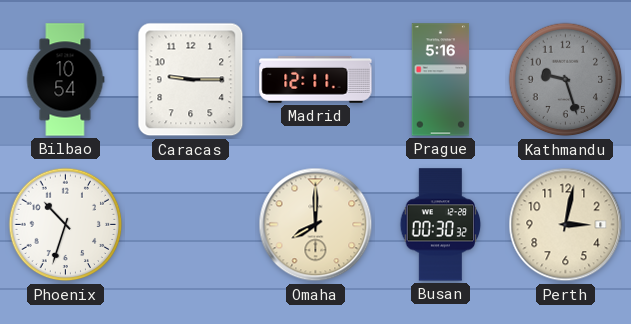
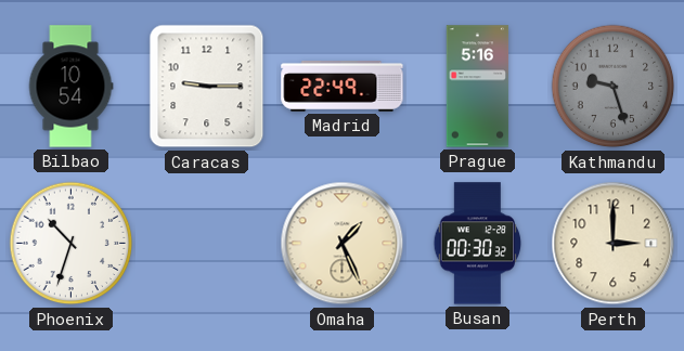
Madrid: 12:11 -> 22:49
Omaha: 8:00 -> 1:26
Perth: 3:02 -> 3:00
